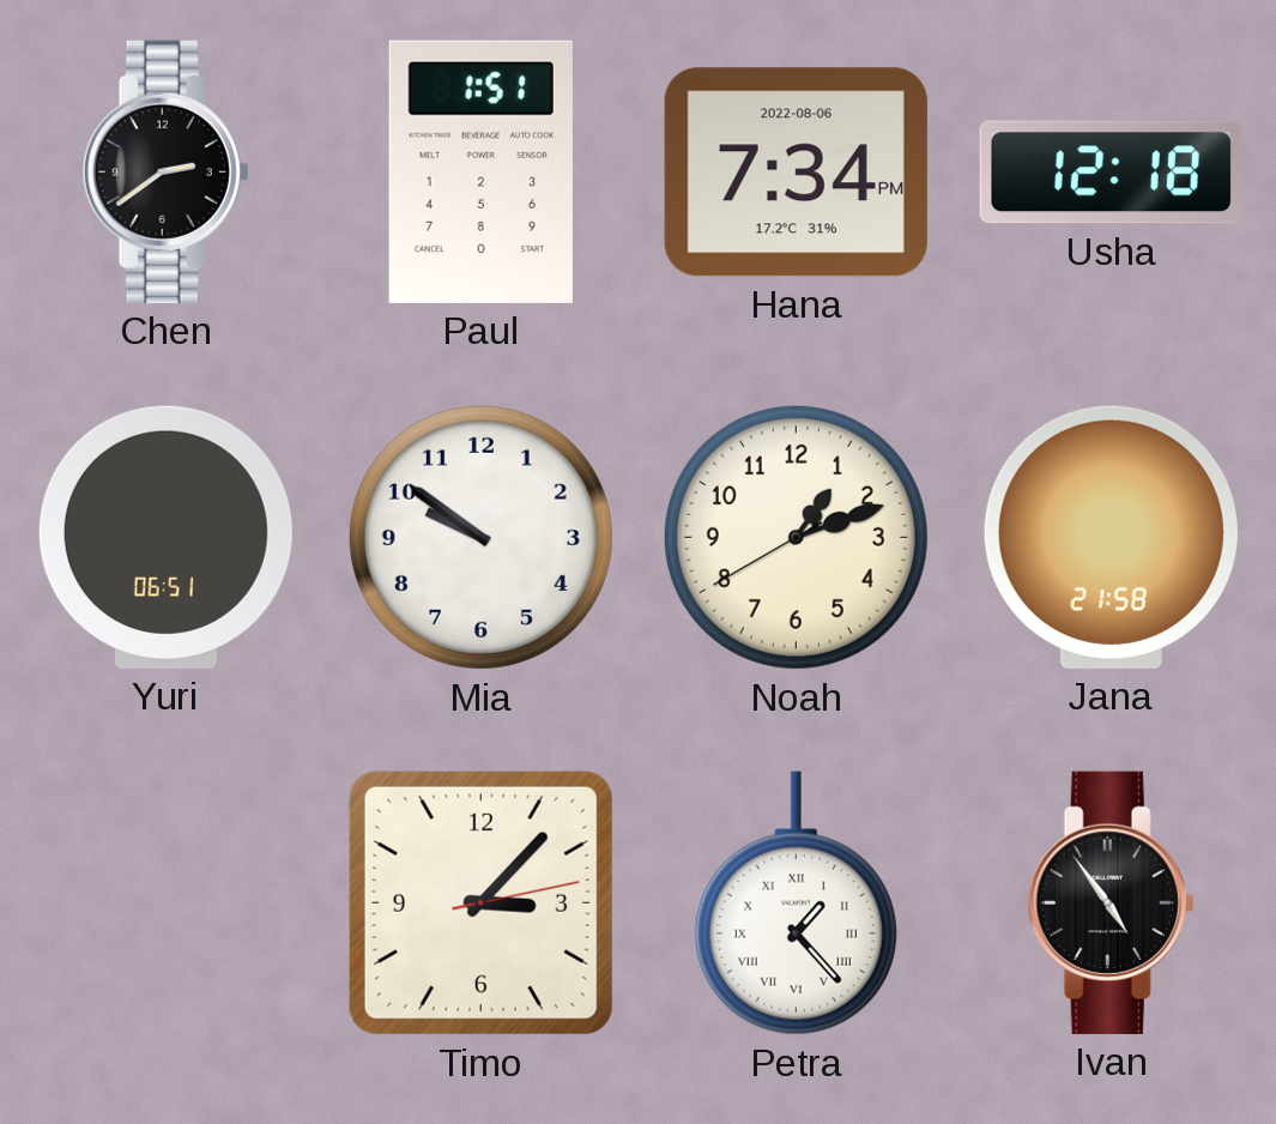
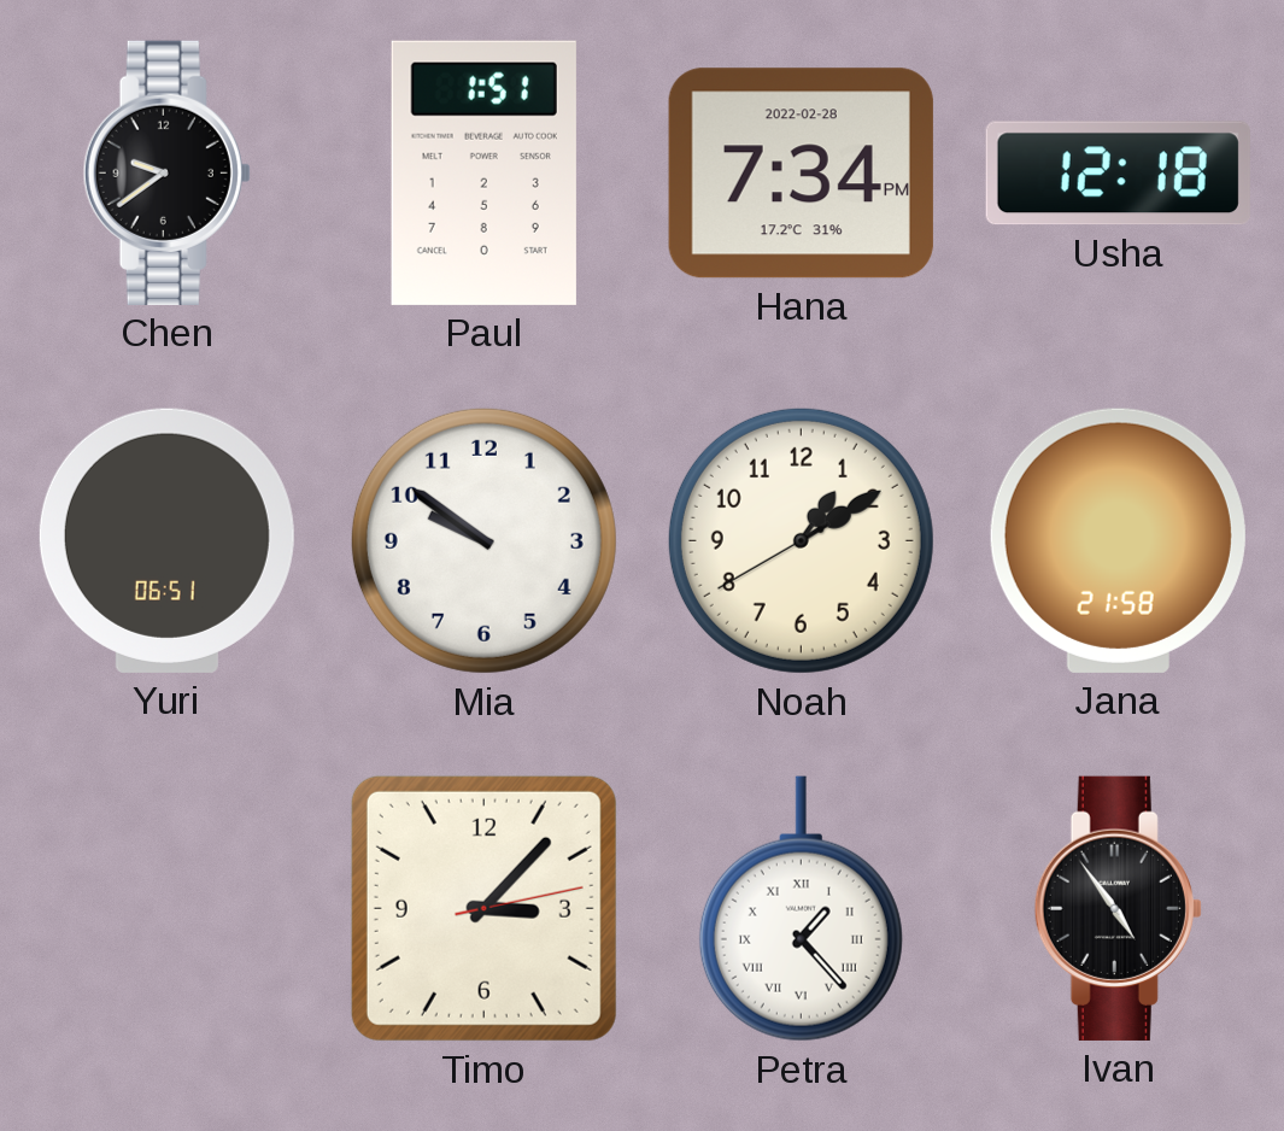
Chen: 2:39 -> 9:39
Hana date: 2022-08-06 -> 2022-02-28
Noah: 1:11 -> 1:09
